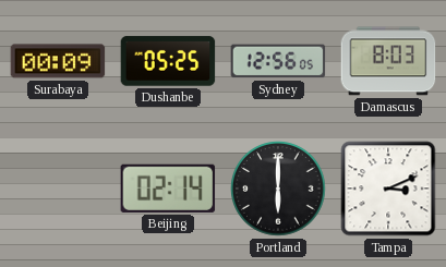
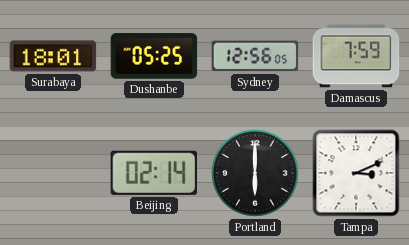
Surabaya: 00:09 -> 18:01
Damascus: 8:03 -> 7:59
